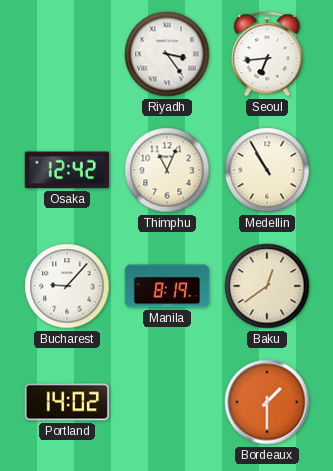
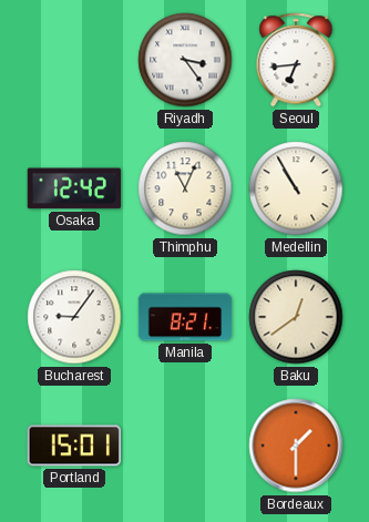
Bucharest: 9:07 -> 9:06
Manila: 8:19 -> 8:21
Portland: 14:02 -> 15:01
